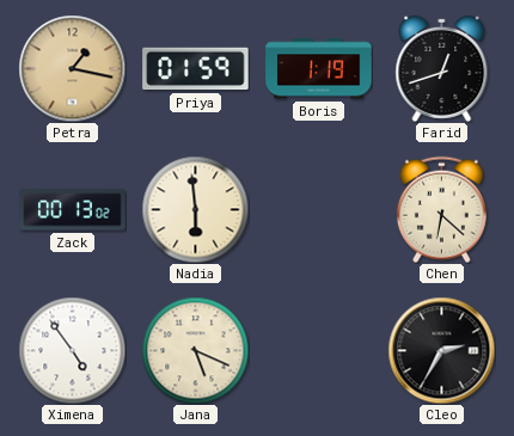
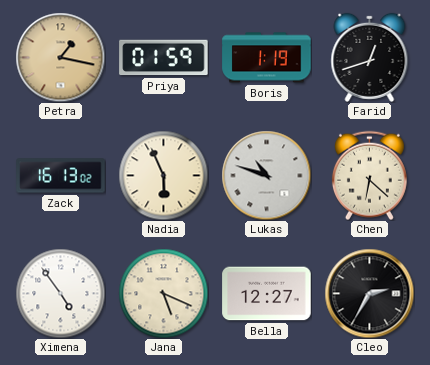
Zack: 00:13 -> 16:13
Nadia: 5:59 -> 5:56
Lukas: none -> 10:48
Bella: none -> 12:27
